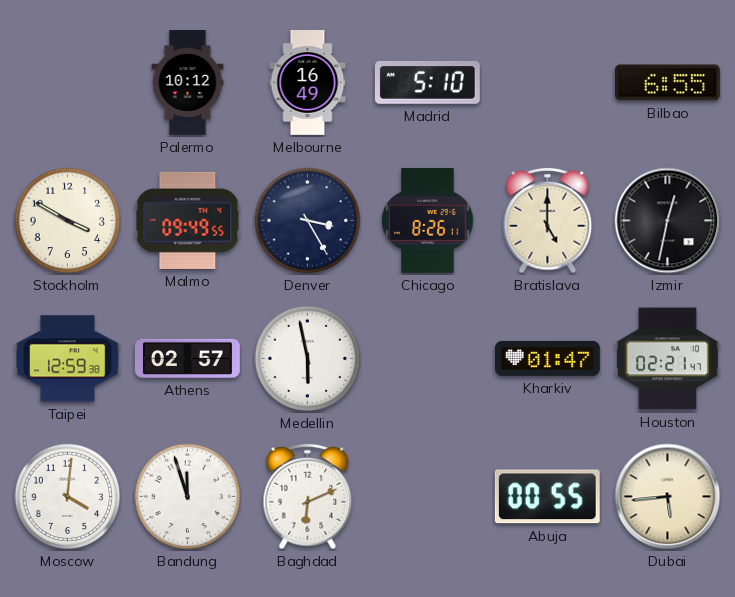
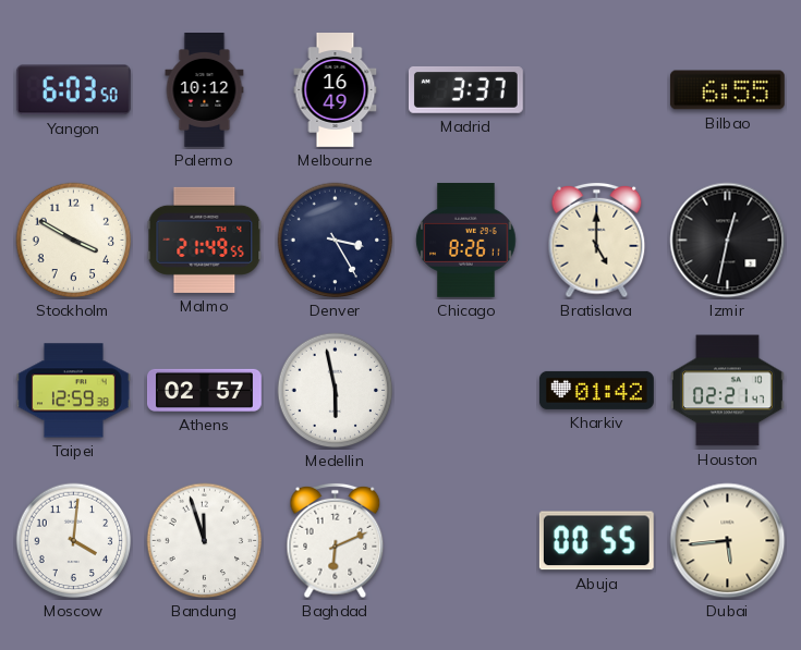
Yangon: none -> 6:03
Madrid: 5:10 -> 3:37
Malmo: 09:49 -> 21:49
Kharkiv: 01:47 -> 01:42
